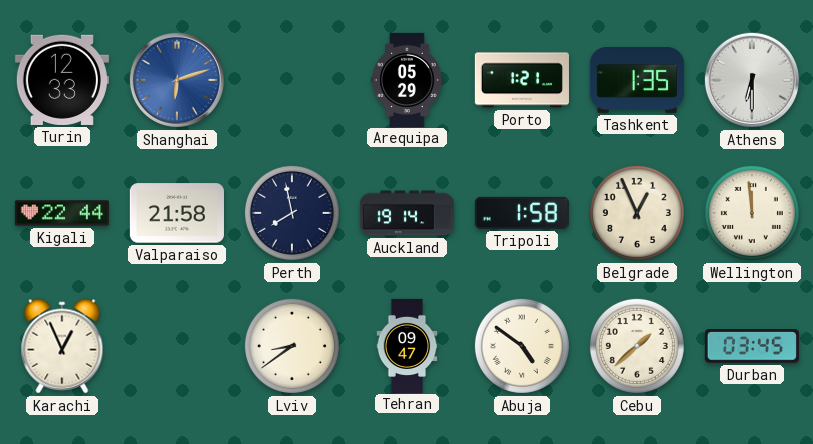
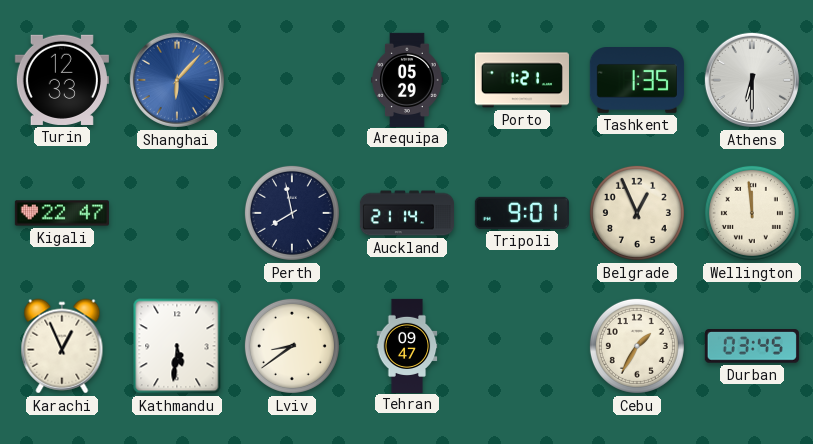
Shanghai: 6:12 -> 6:07
Kigali: 22:44 -> 22:47
Valparaiso: 21:58 -> none
Auckland: 19:14 -> 21:14
Tripoli: 1:58 -> 9:01
Kathmandu: none -> 5:31
Abuja: 4:51 -> none
Cebu: 1:38 -> 1:35
